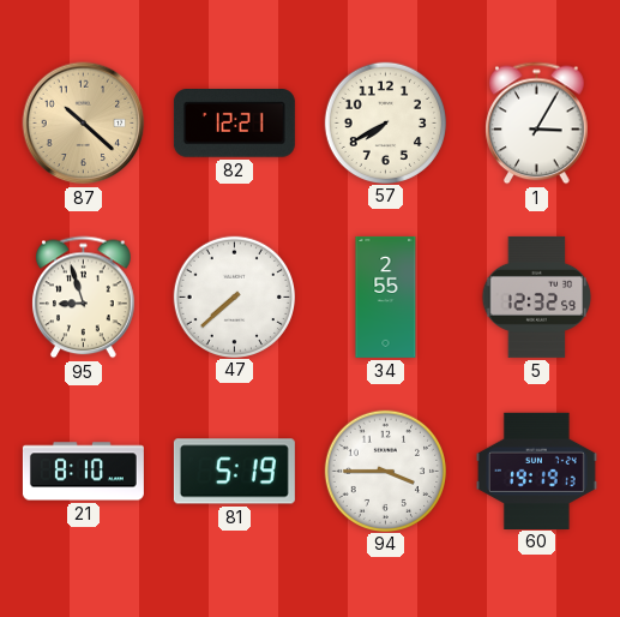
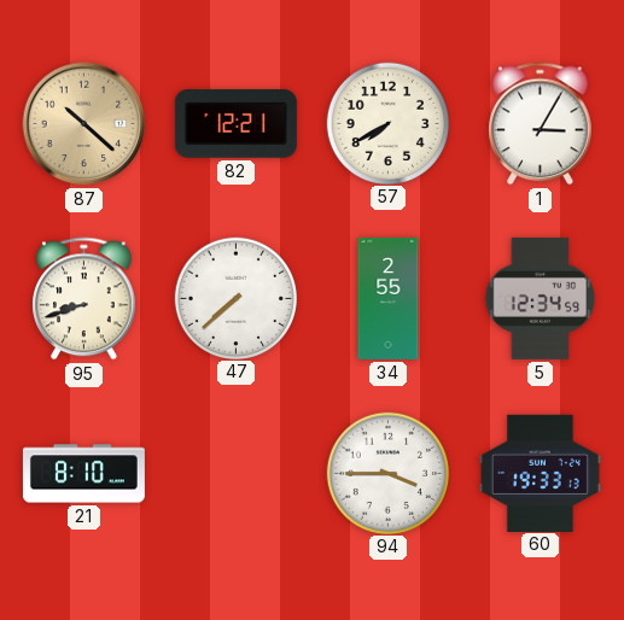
95: 8:57 -> 8:42
5: 12:32 -> 12:34
81: 5:19 -> none
60: 19:19 -> 19:33
